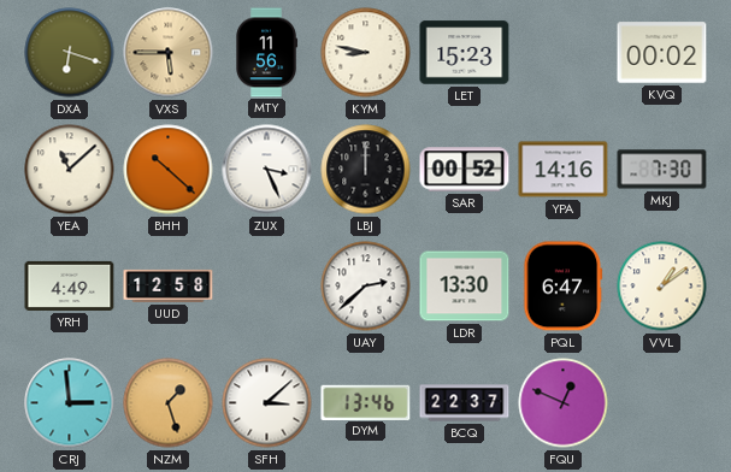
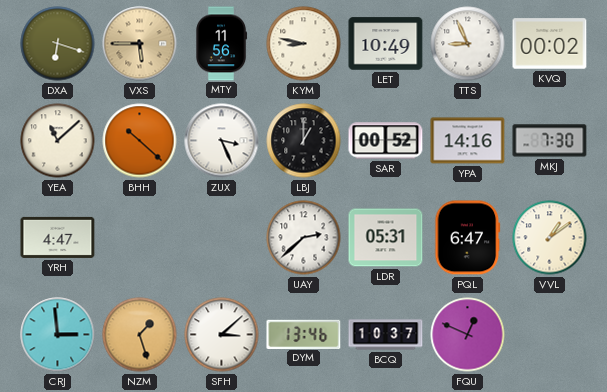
LET: 15:23 -> 10:49
TTS: none -> 8:56
LBJ: 12:00 -> 1:00
YRH: 4:49 -> 4:47
UUD: 12:58 -> none
LDR: 13:30 -> 05:31
BCQ: 22:37 -> 10:37
